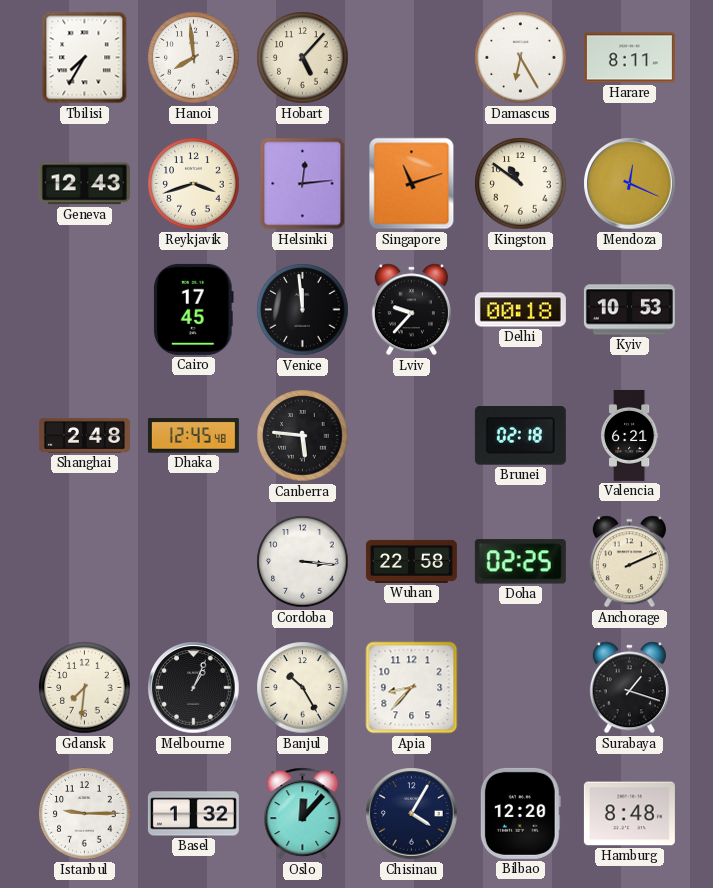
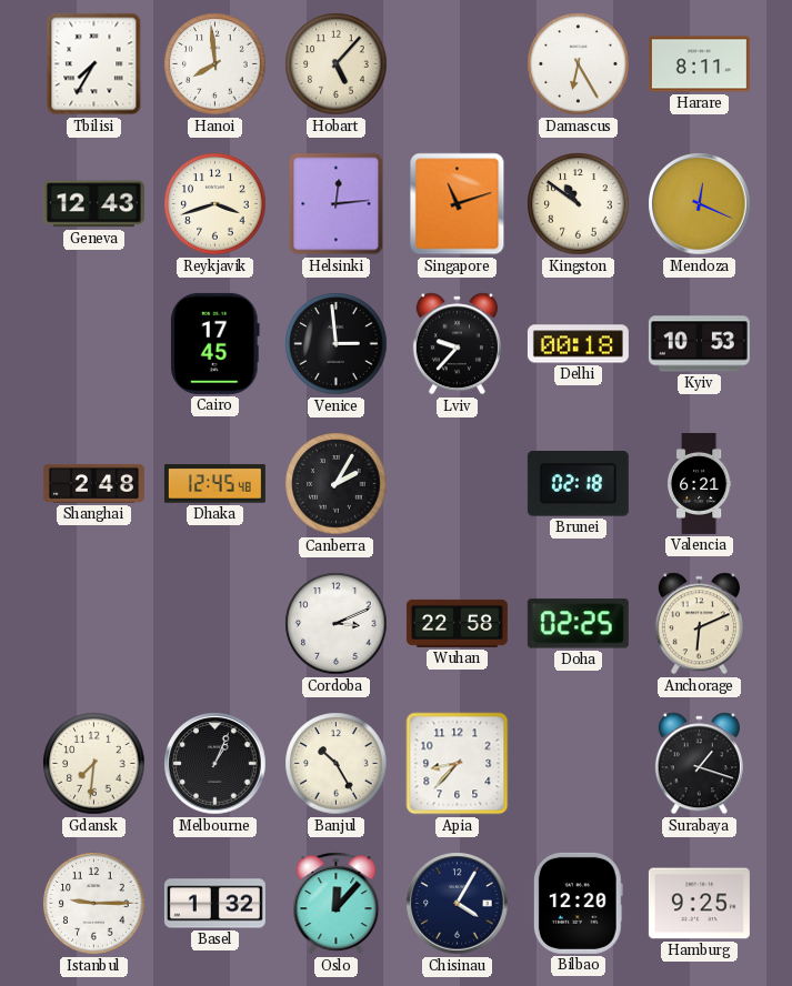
Venice: 11:59 -> 2:59
Canberra: 5:46 -> 2:05
Cordoba: 3:16 -> 3:11
Anchorage: 2:11 -> 6:11
Hamburg: 8:48 -> 9:25
